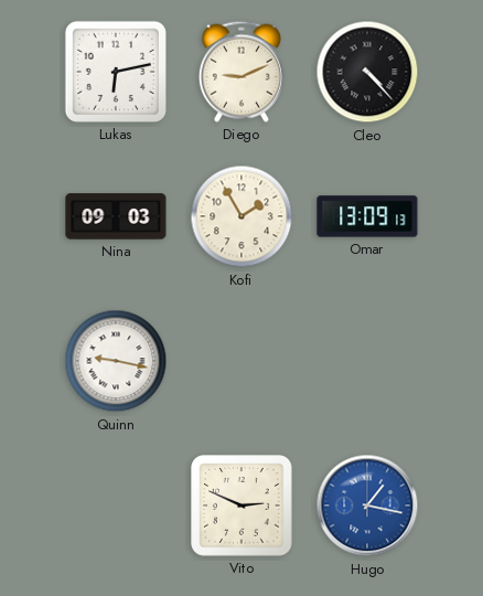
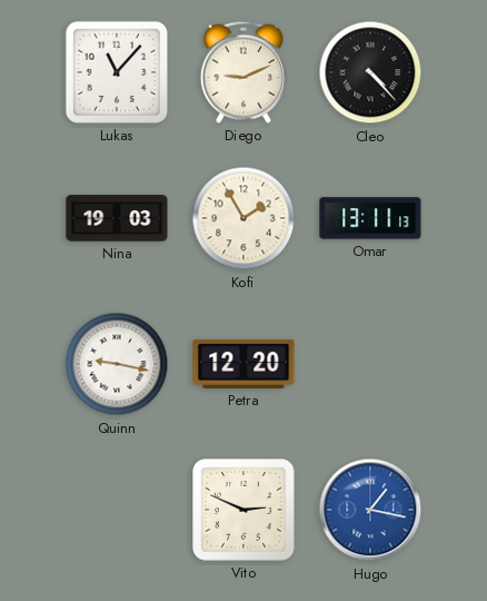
Lukas: 6:13 -> 11:07
Nina: 09:03 -> 19:03
Omar: 13:09 -> 13:11
Petra: none -> 12:20
